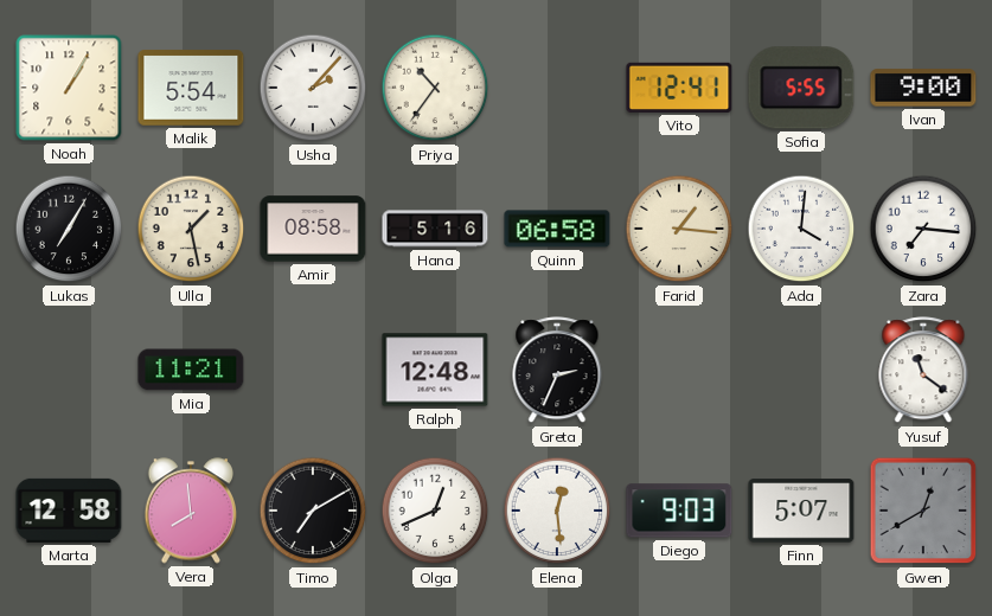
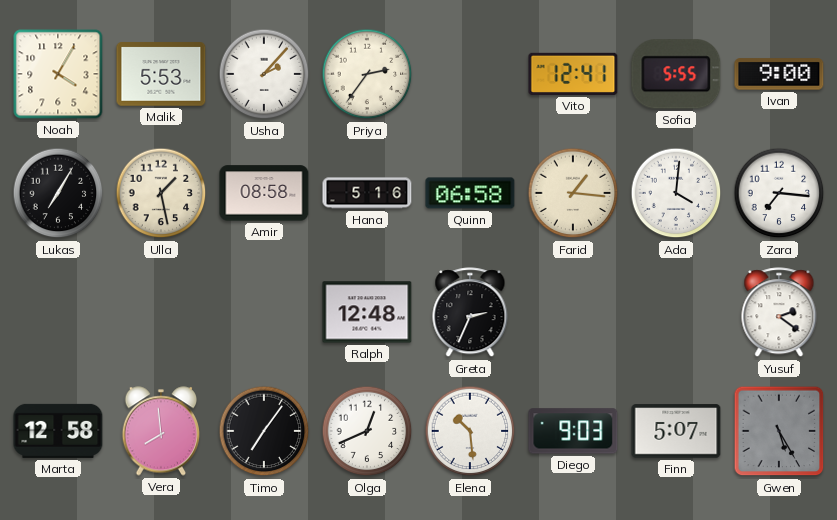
Noah: 1:05 -> 4:05
Malik: 5:54 -> 5:53
Priya: 10:36 -> 2:36
Mia: 11:21 -> none
Yusuf: 11:21 -> 2:21
Timo: 7:10 -> 7:06
Elena: 12:29 -> 10:29
Gwen: 12:40 -> 5:25
